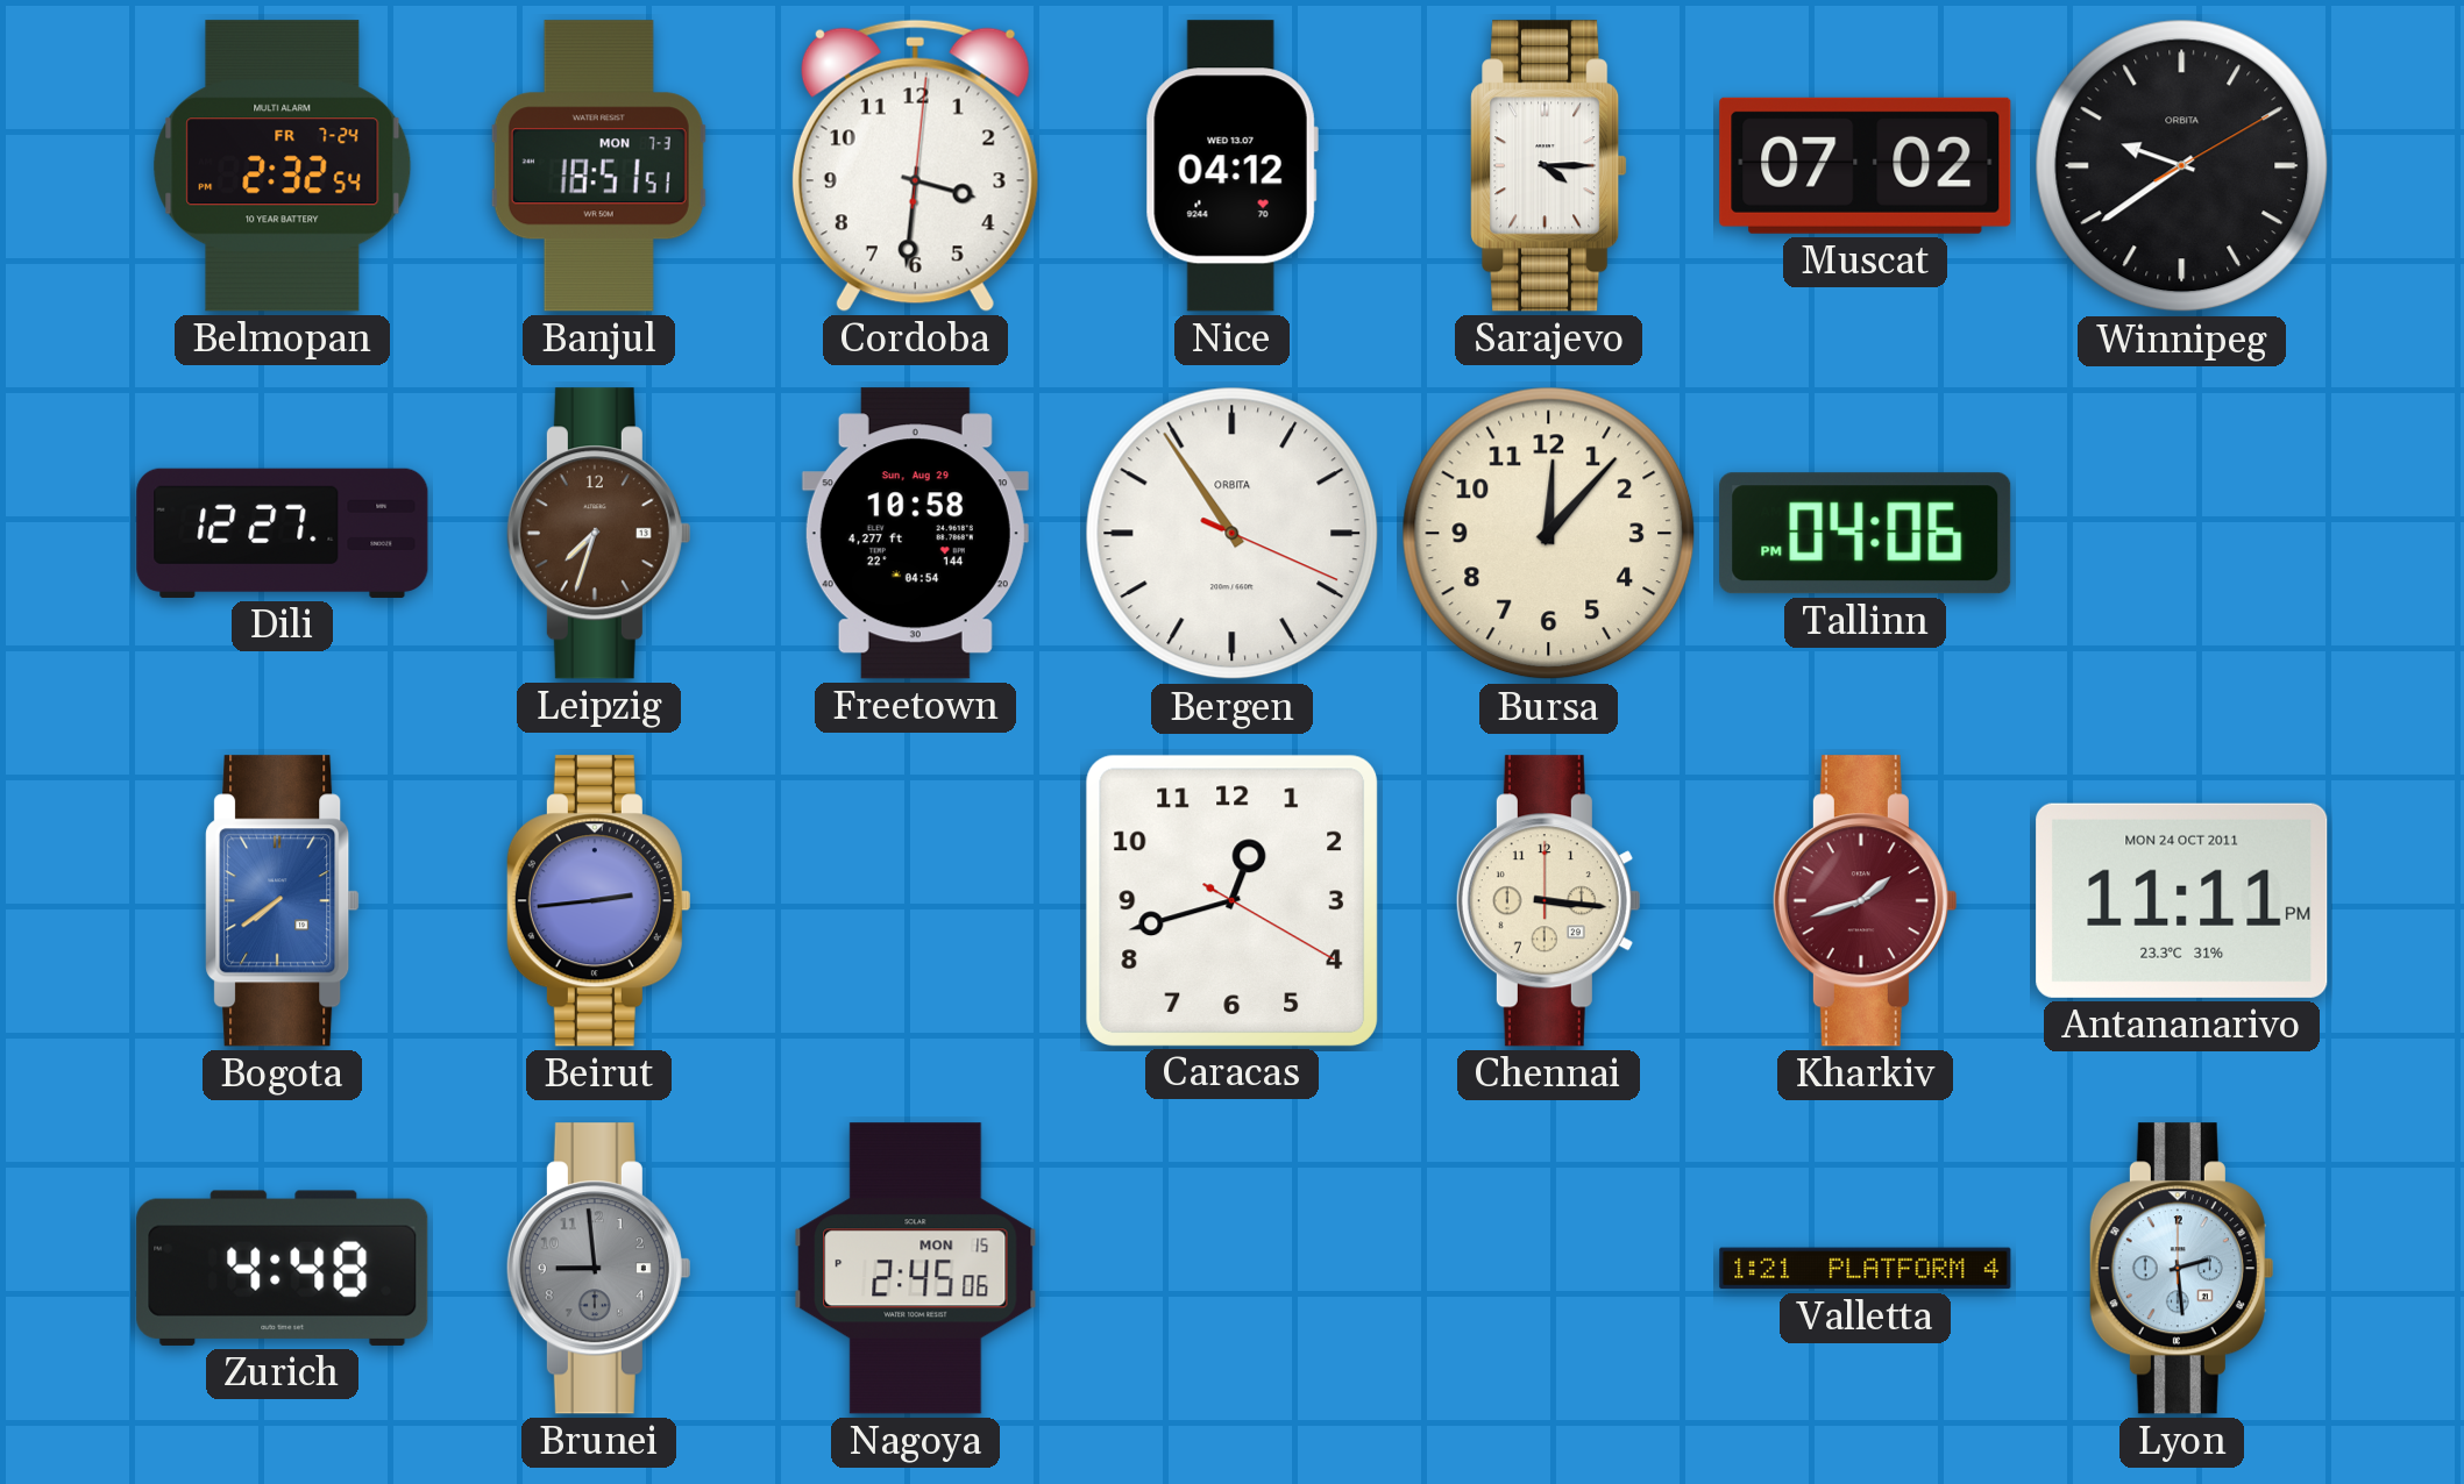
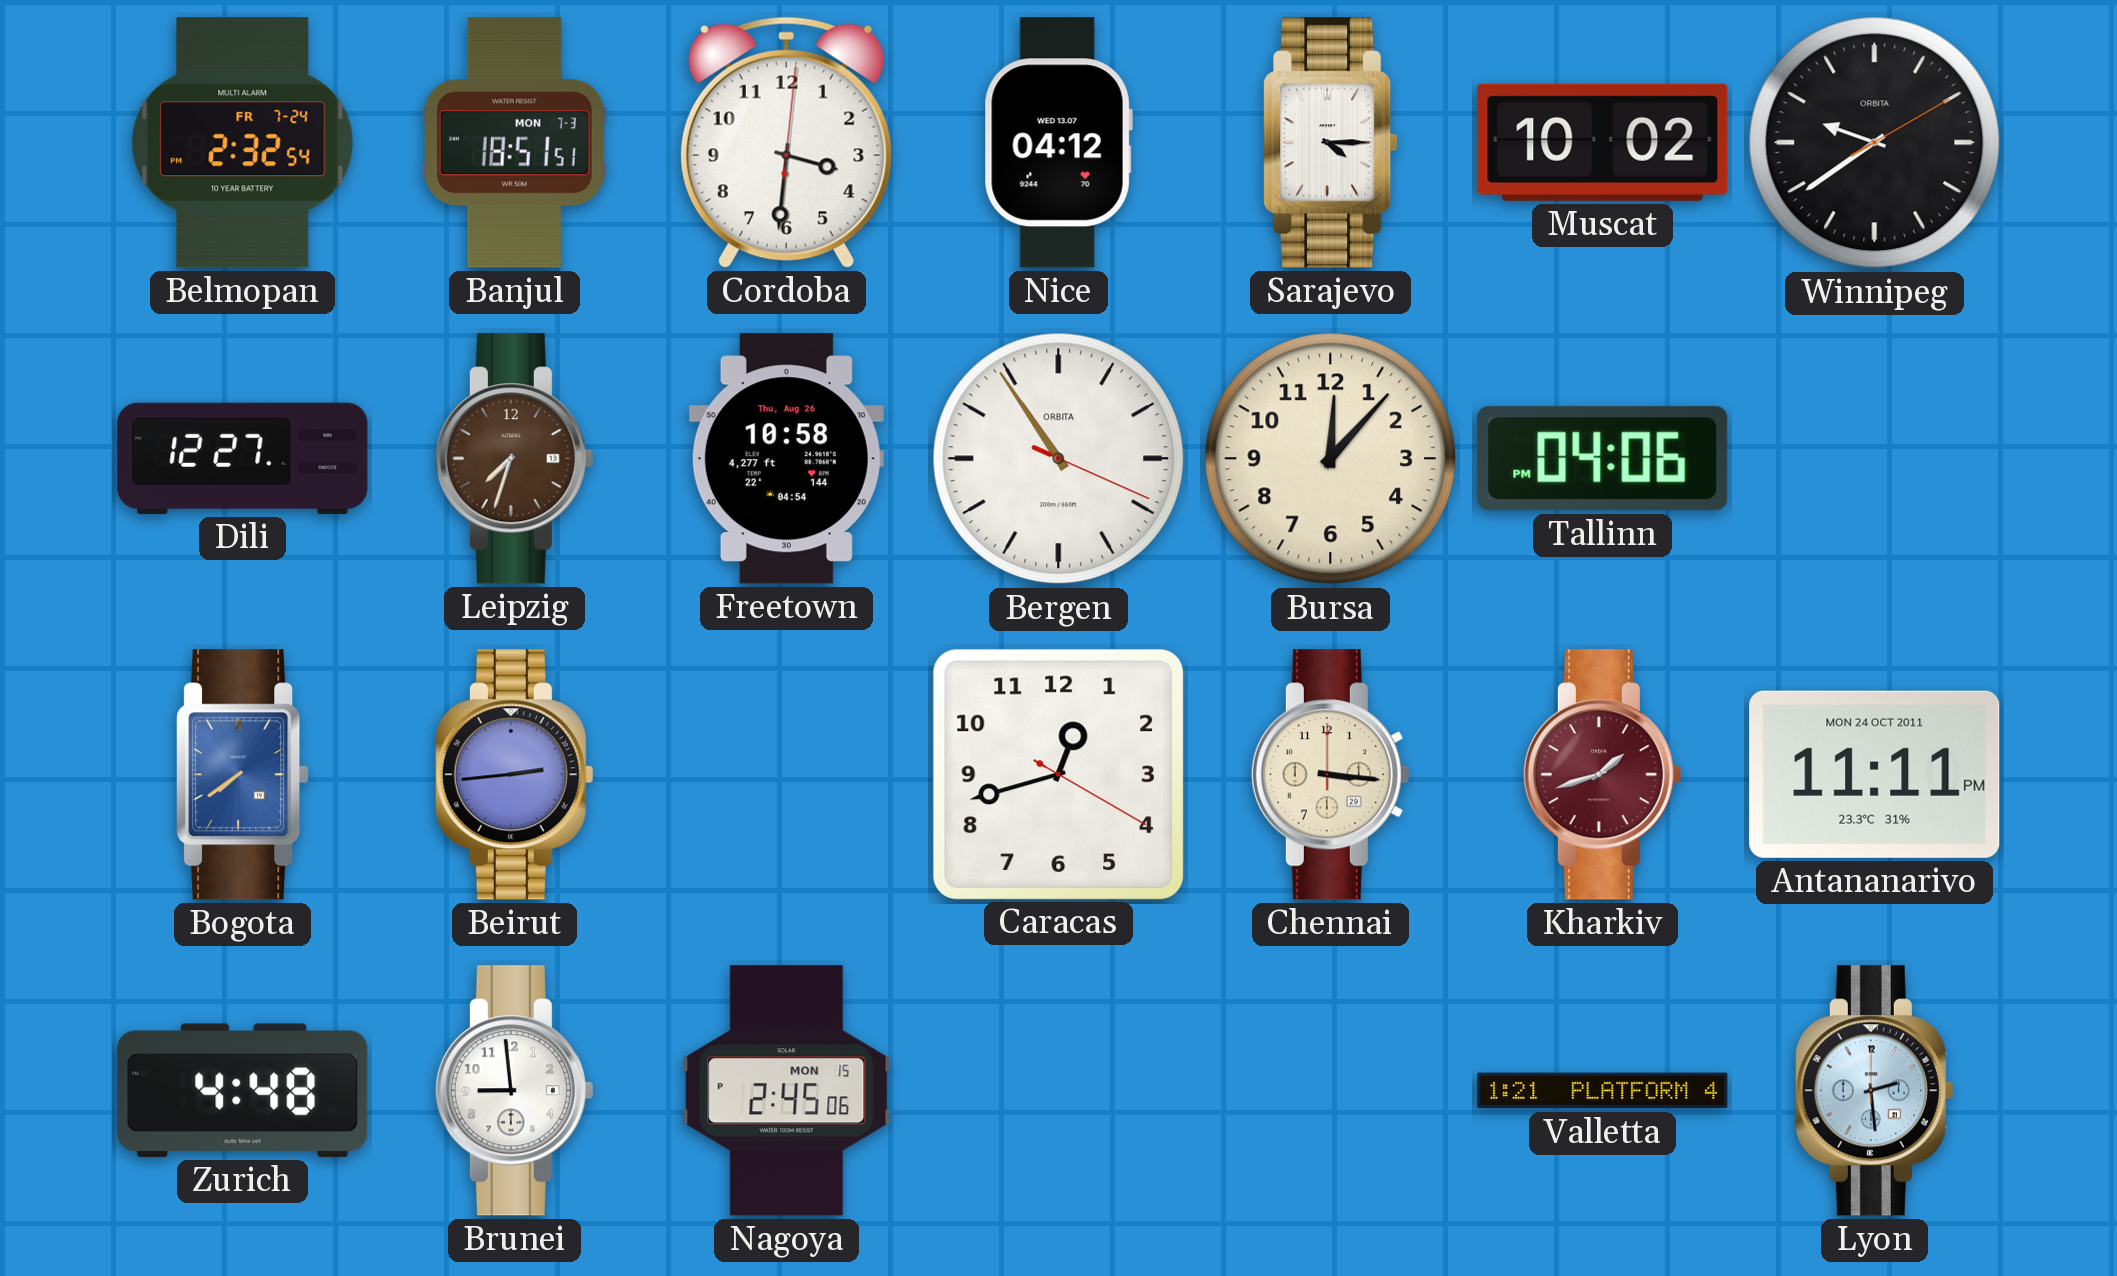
Muscat: 07:02 -> 10:02
Freetown date: Sun, Aug 29 -> Thu, Aug 26
Brunei dial: grey -> white
